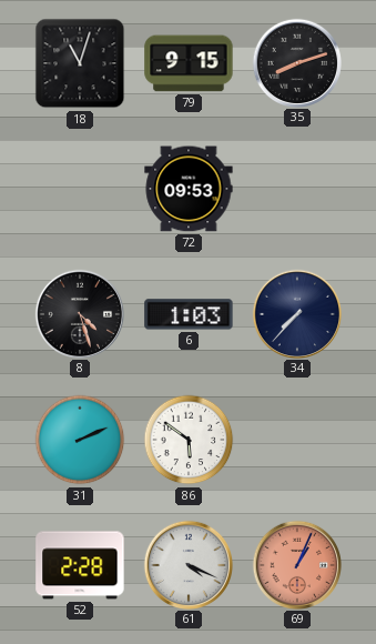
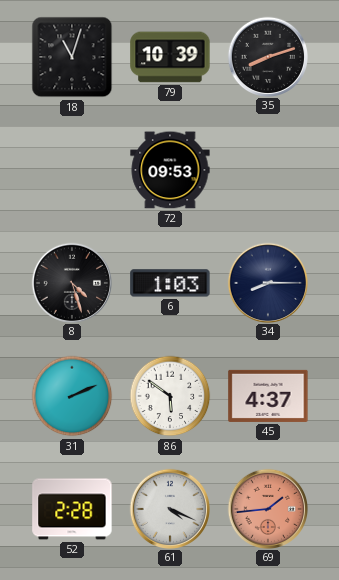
79: 9:15 -> 10:39
34: 7:37 -> 8:15
45: none -> 4:37
69: 1:04 -> 1:44
